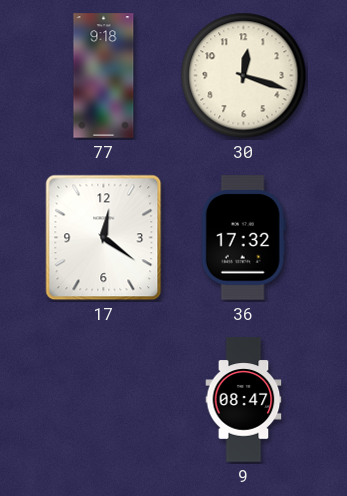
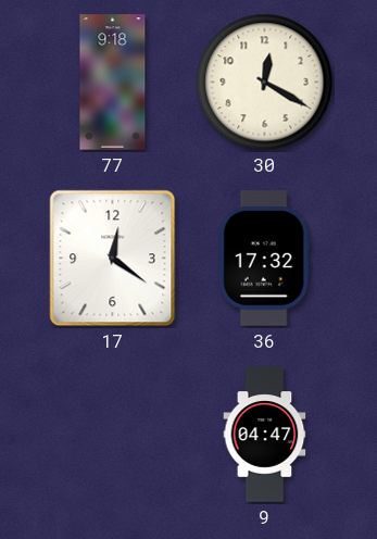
30: 12:18 -> 12:20
9: 08:47 -> 04:47
